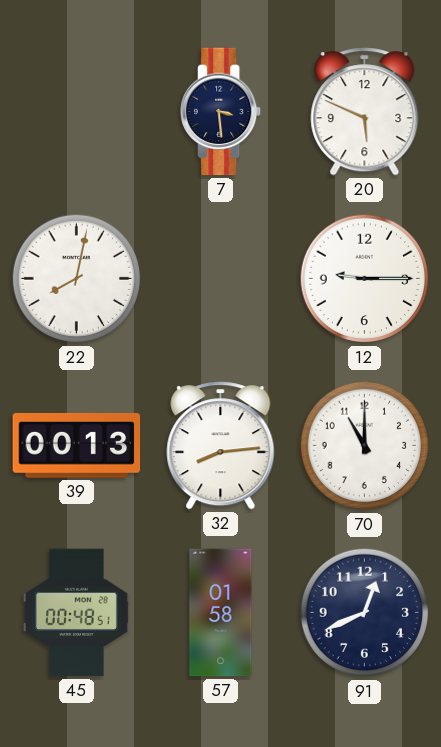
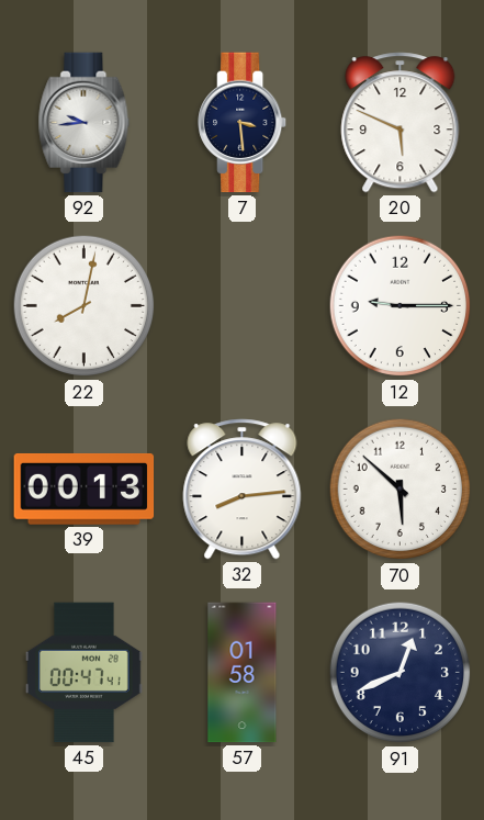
92: none -> 9:44
70: 11:00 -> 5:52
45: 00:48 -> 00:47
